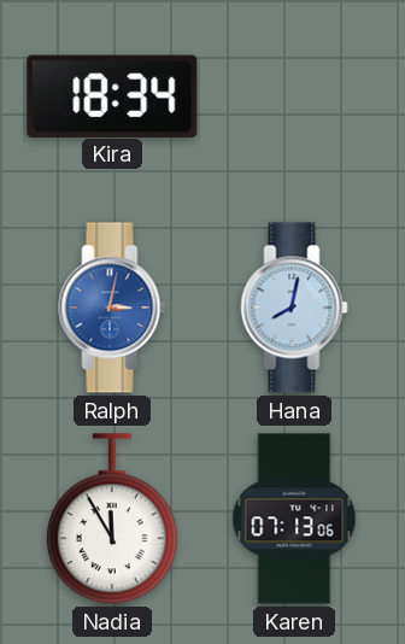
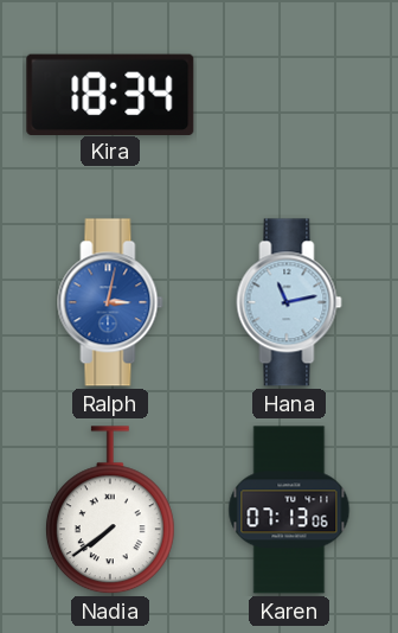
Hana: 8:02 -> 11:13
Nadia: 11:55 -> 7:39
